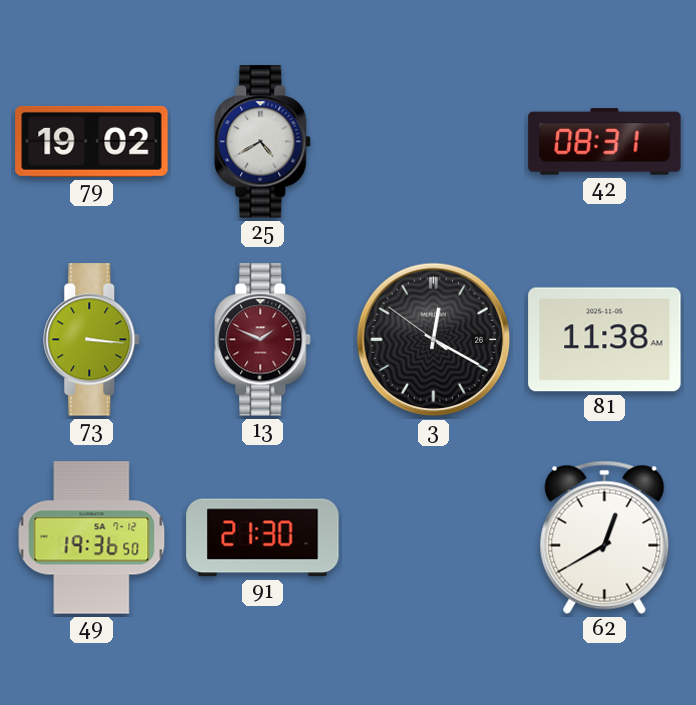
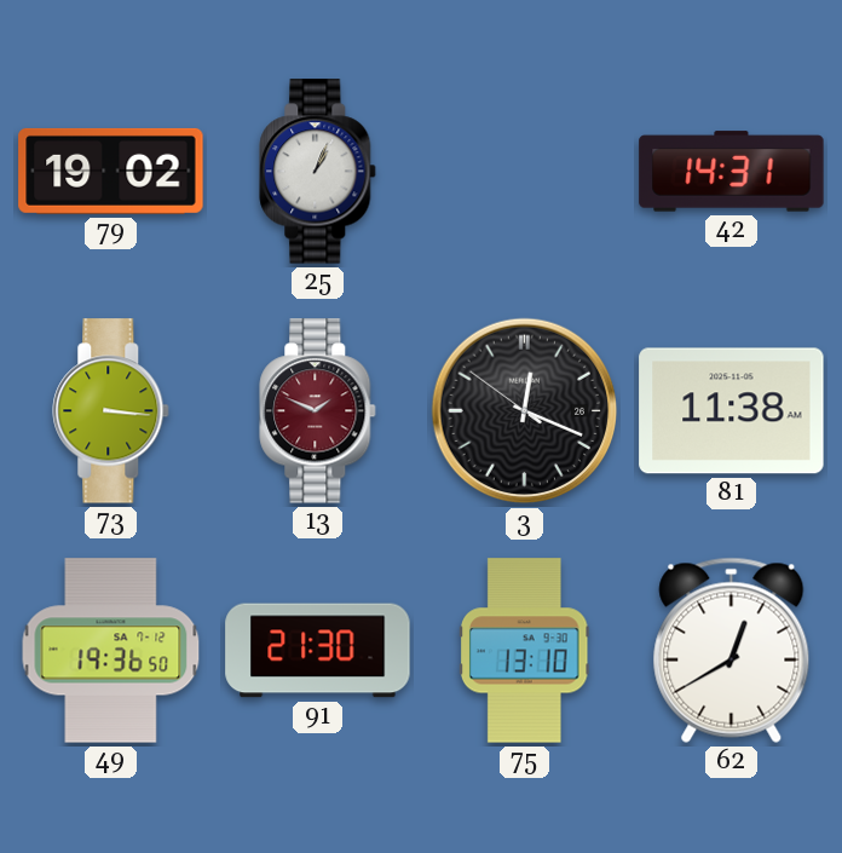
25: 4:40 -> 1:04
42: 08:31 -> 14:31
3: 12:19 -> 12:18
75: none -> 13:10
